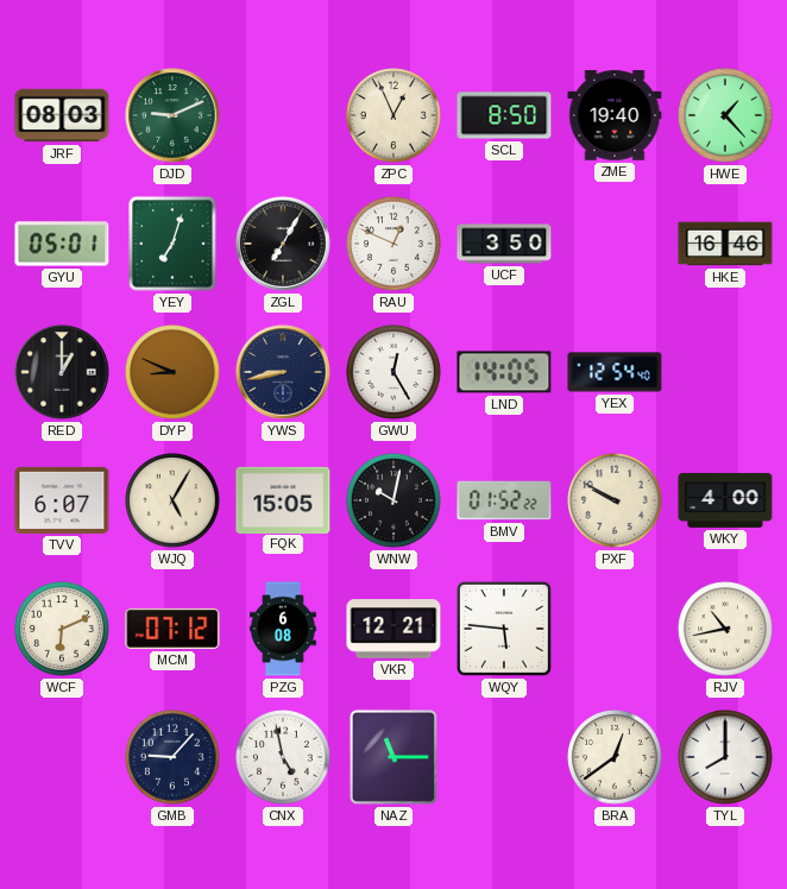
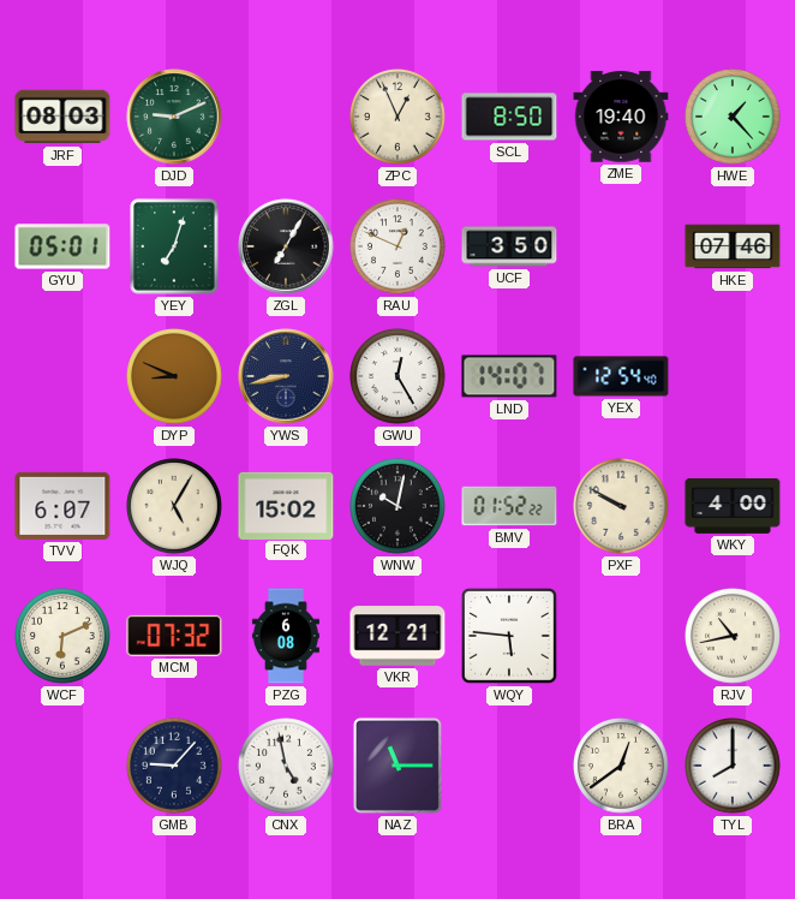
HKE: 16:46 -> 07:46
RED: 1:00 -> none
LND: 14:05 -> 14:07
FQK: 15:05 -> 15:02
MCM: 07:12 -> 07:32
